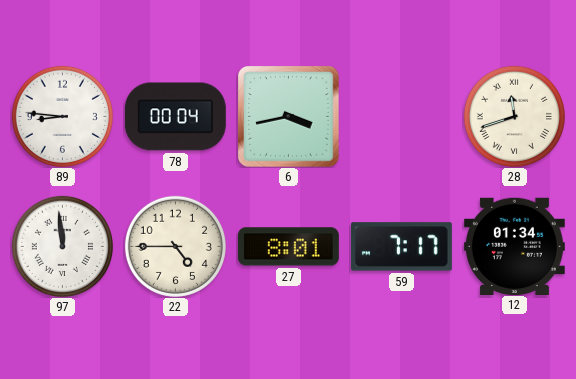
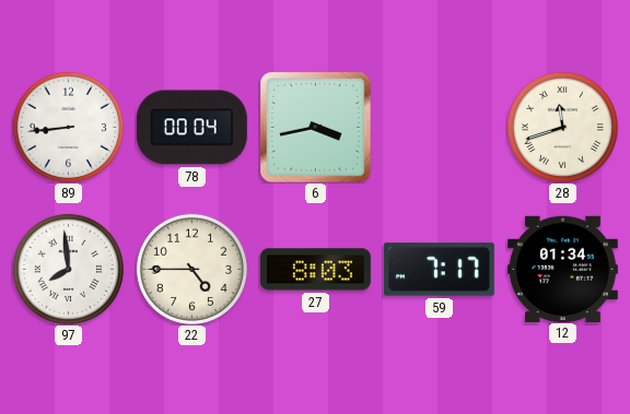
89: 8:46 -> 8:44
97: 11:59 -> 7:59
27: 8:01 -> 8:03
